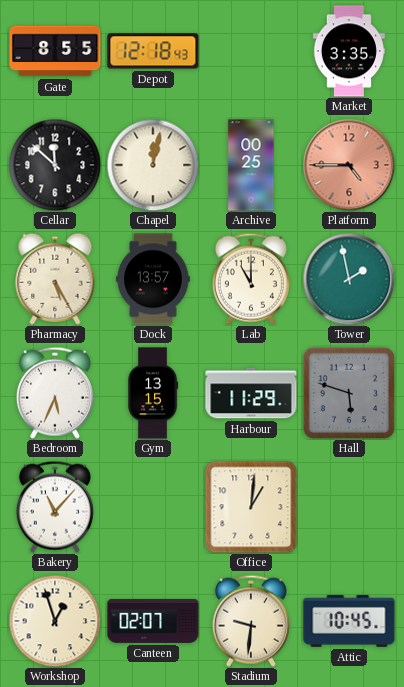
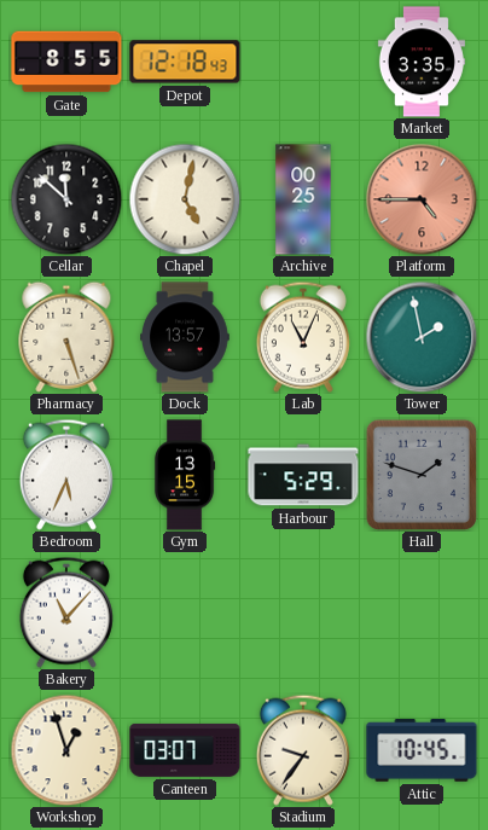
Chapel: 12:02 -> 5:02
Pharmacy: 5:25 -> 5:27
Lab: 11:00 -> 11:04
Harbour: 11:29 -> 5:29
Hall: 5:48 -> 1:48
Office: 1:01 -> none
Canteen: 02:07 -> 03:07
Stadium: 9:31 -> 9:36
